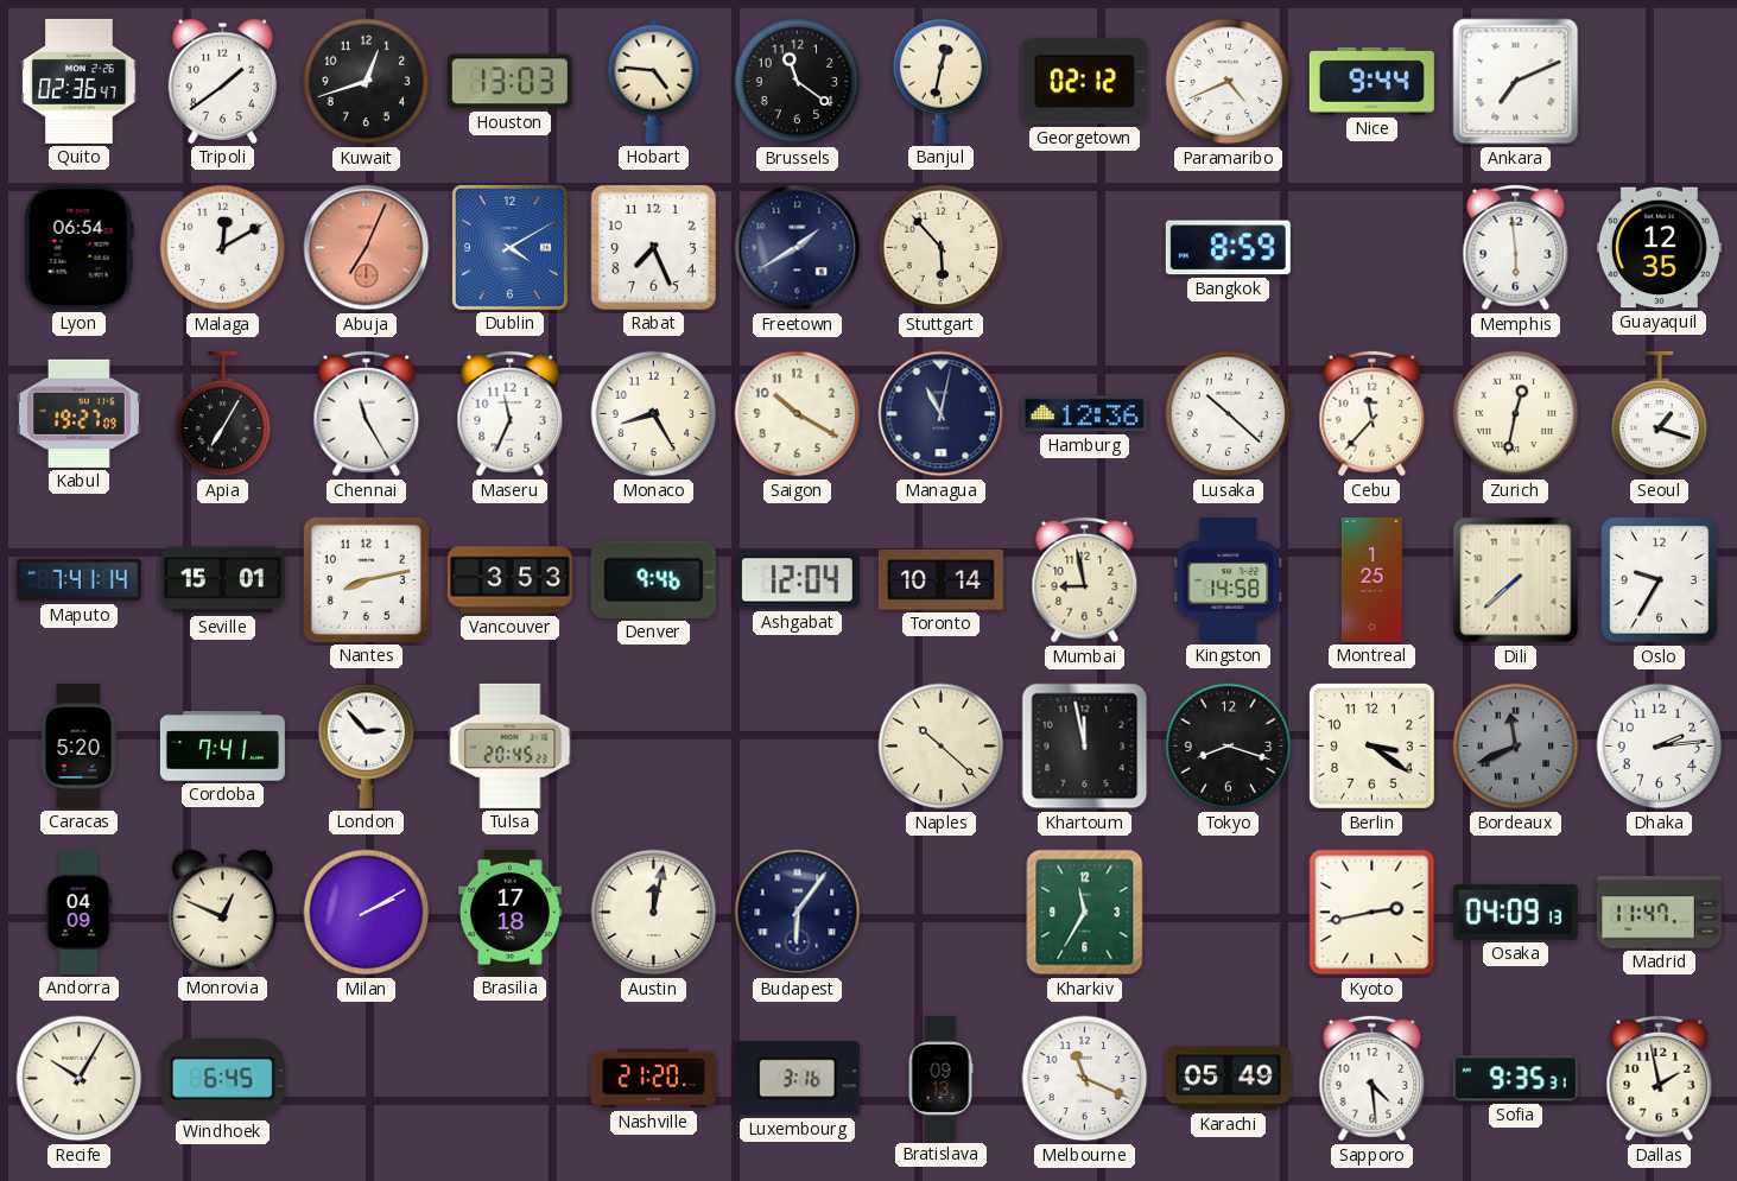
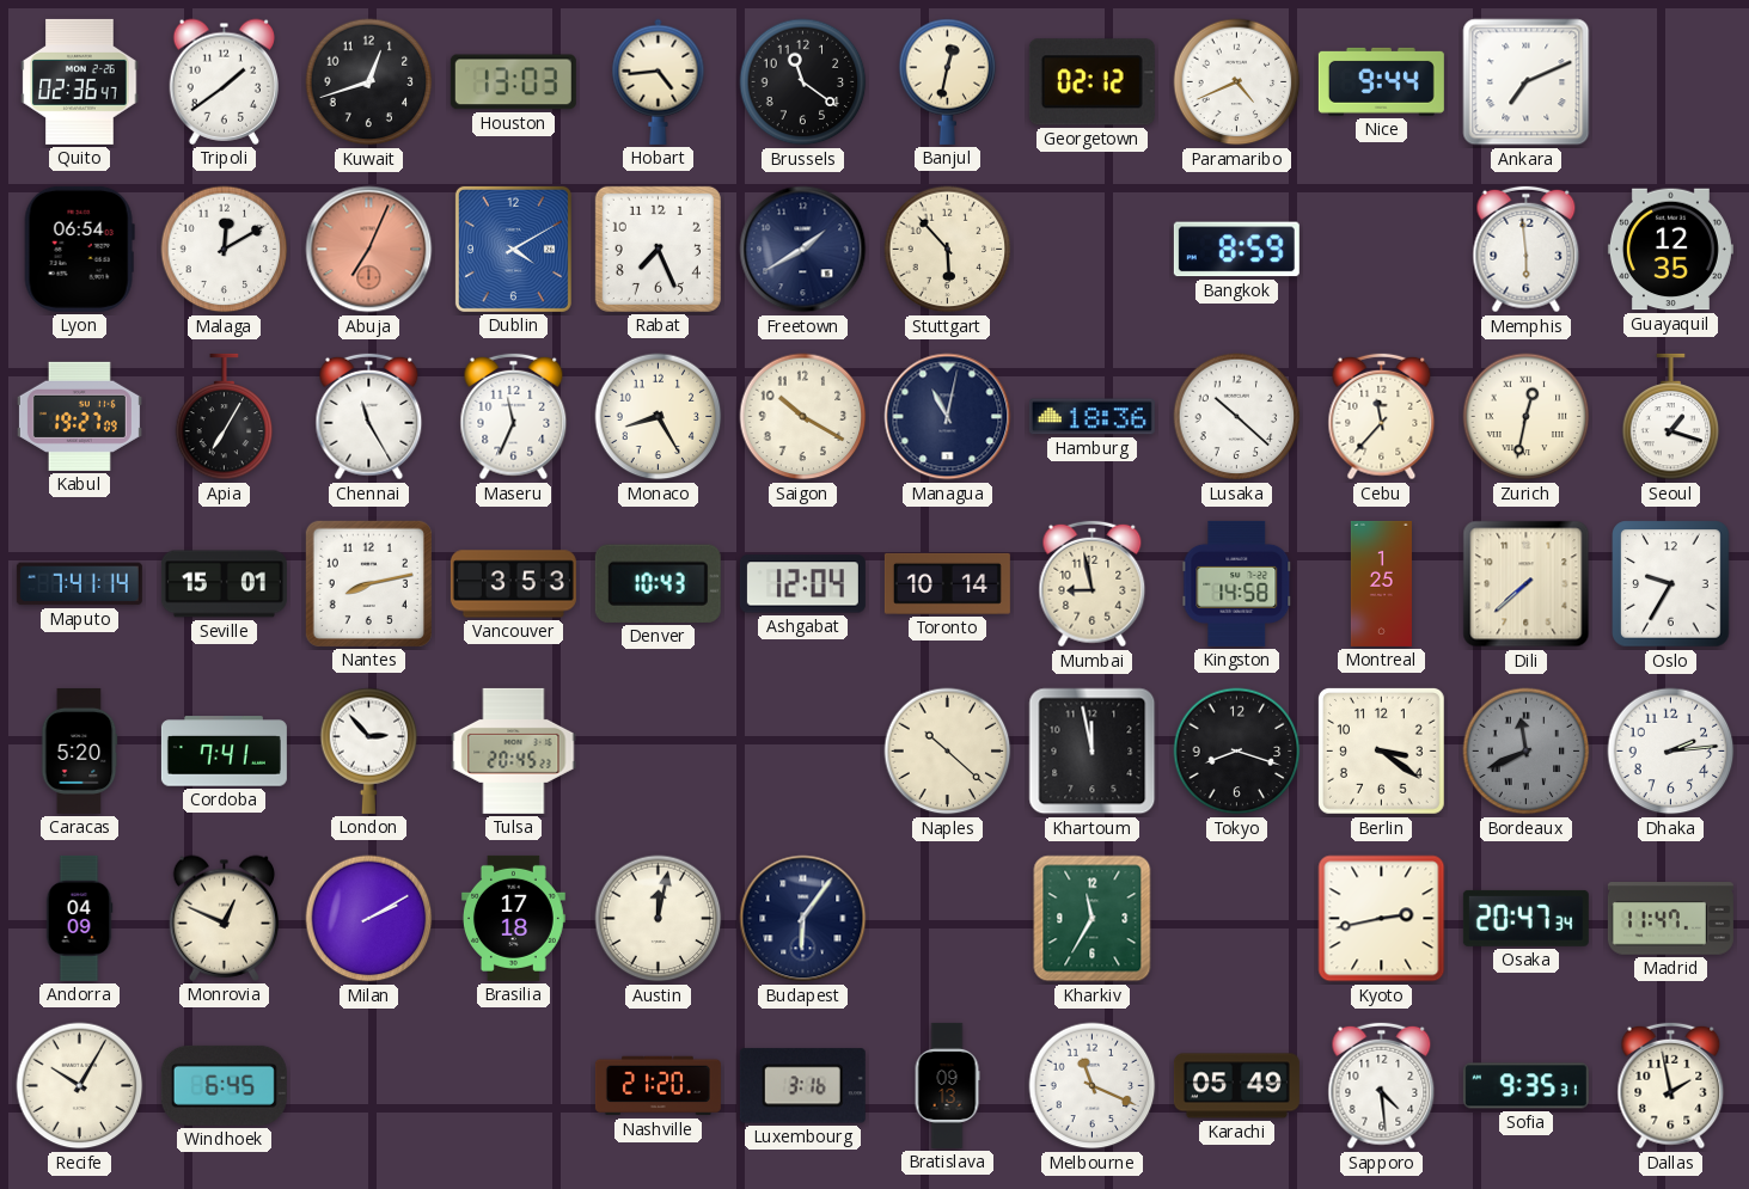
Hobart: 4:46 -> 4:44
Hamburg: 12:36 -> 18:36
Denver: 9:46 -> 10:43
Osaka: 04:09 -> 20:47
